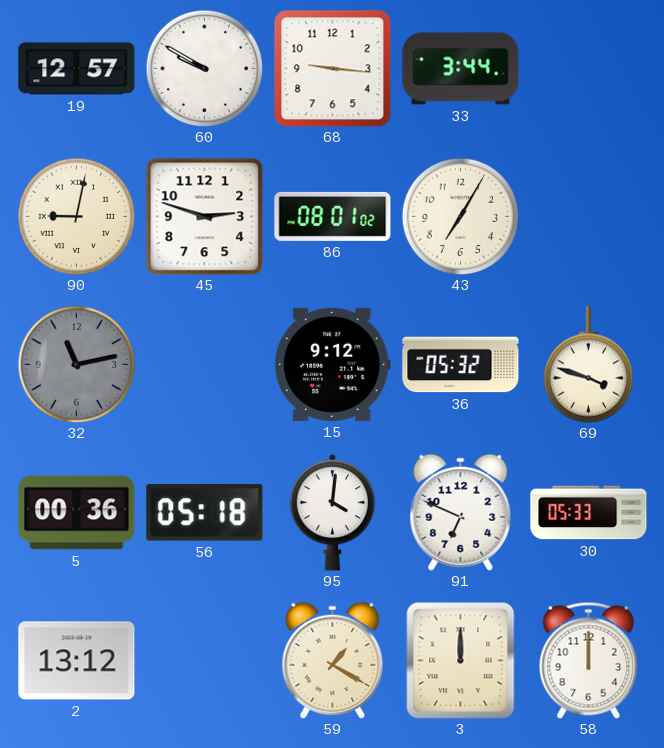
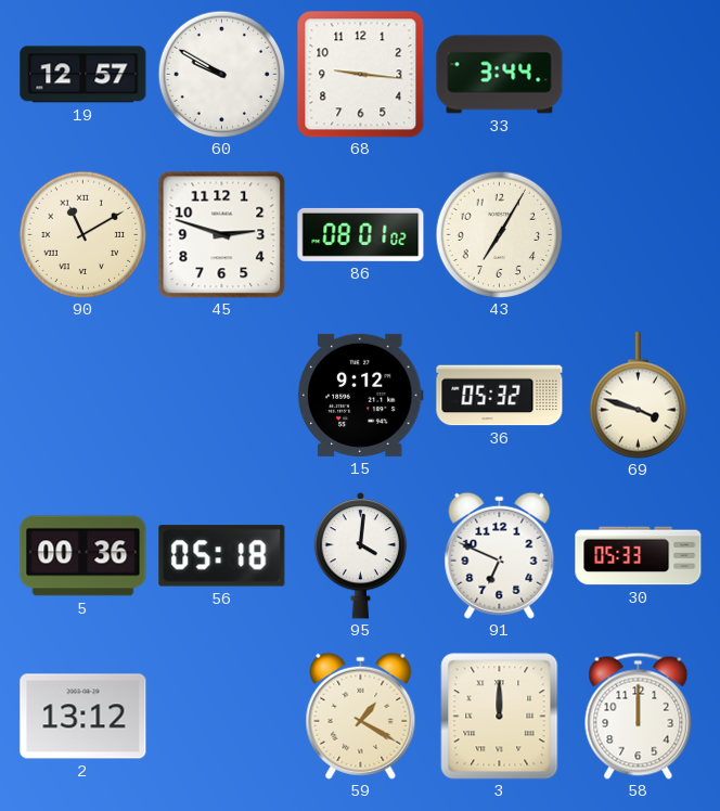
90: 9:02 -> 11:10
32: 11:13 -> none
